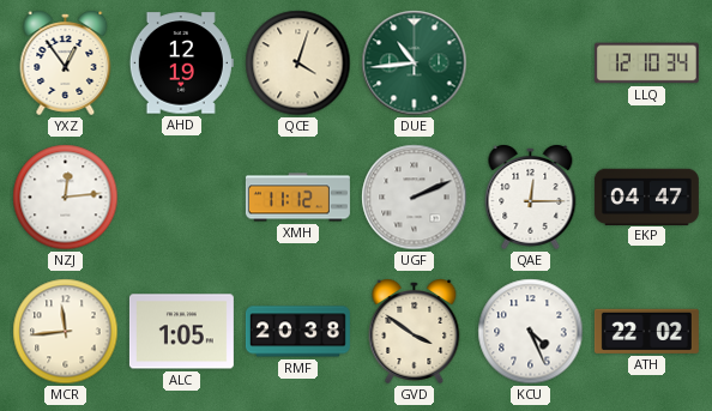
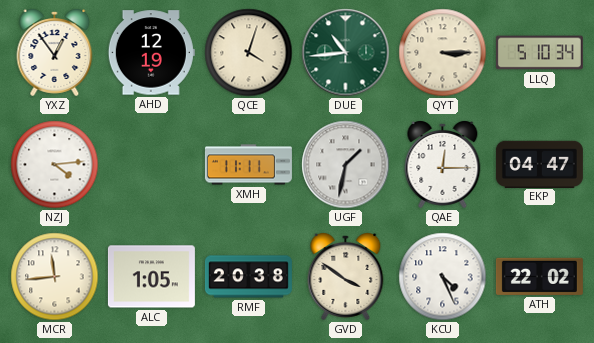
QYT: none -> 3:15
LLQ: 12:10 -> 5:10
NZJ: 12:14 -> 4:14
XMH: 11:12 -> 11:11
UGF: 2:11 -> 1:32
